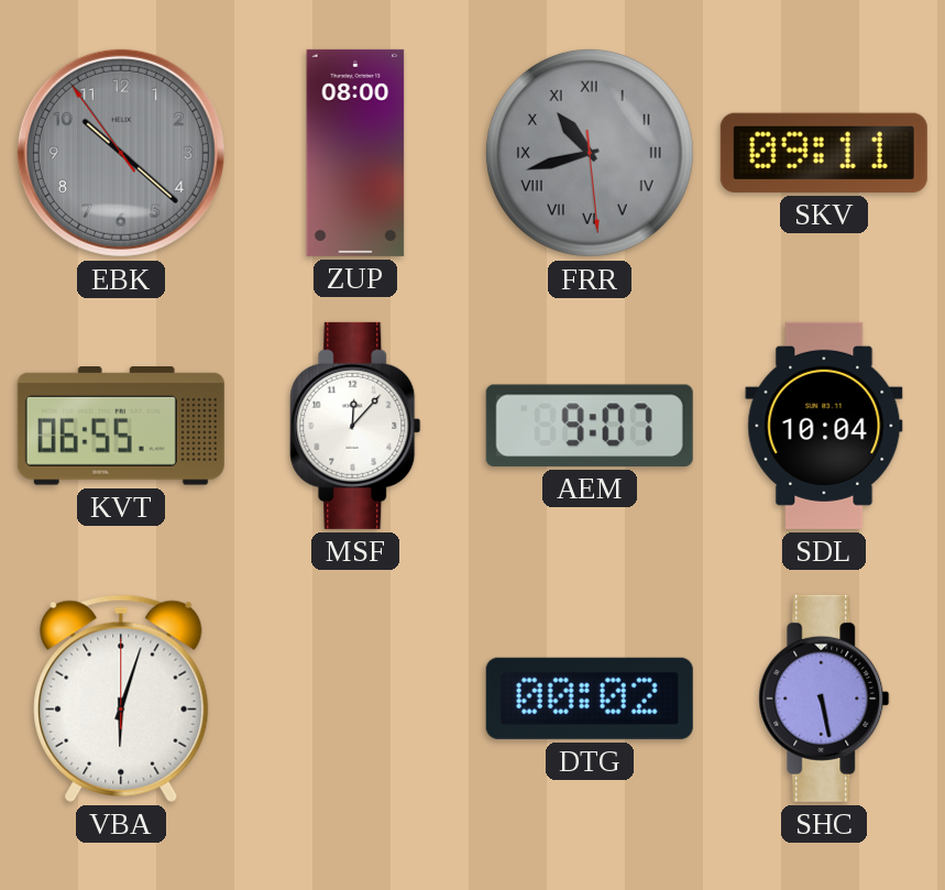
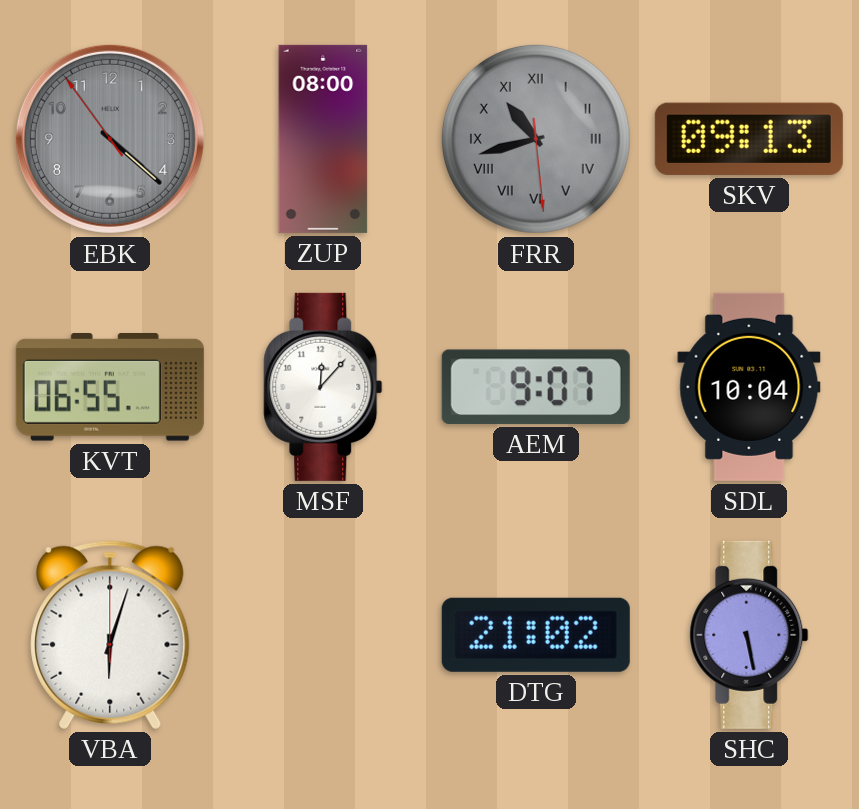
EBK: 10:21 -> 4:21
SKV: 09:11 -> 09:13
DTG: 00:02 -> 21:02
